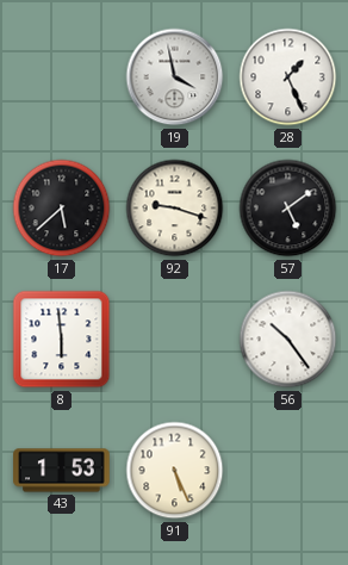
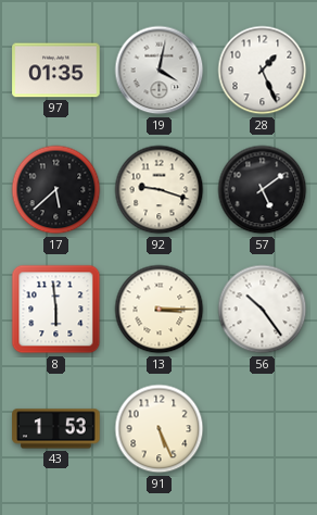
97: none -> 01:35
19: 3:58 -> 4:02
13: none -> 3:15
